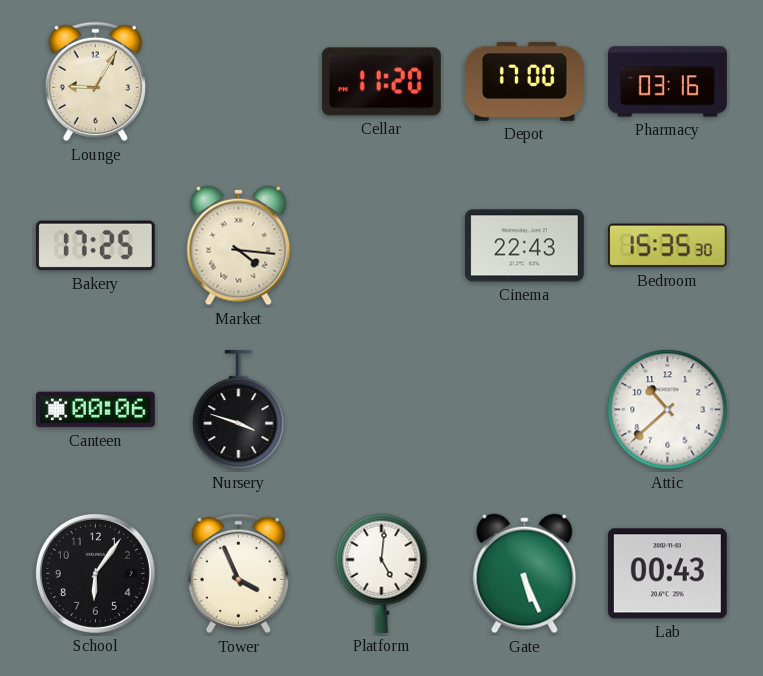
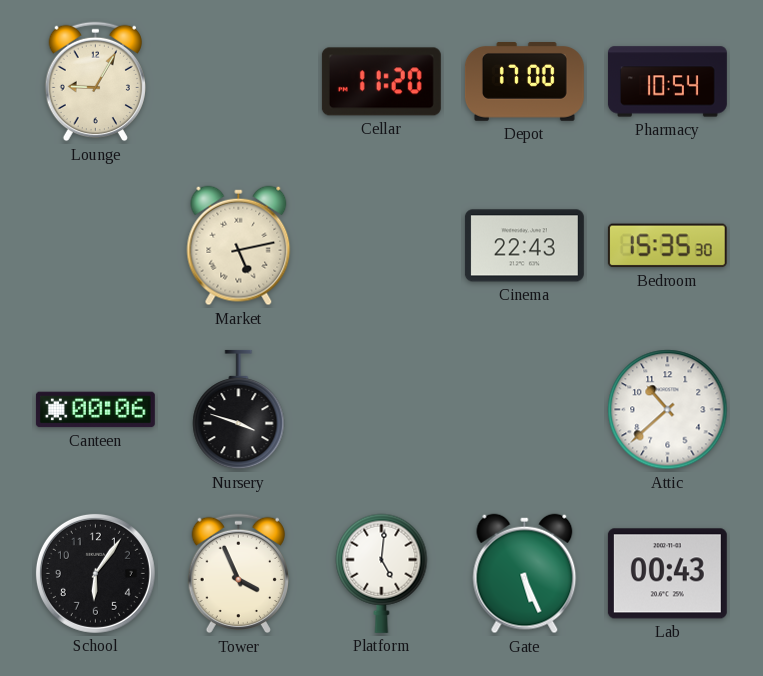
Pharmacy: 03:16 -> 10:54
Bakery: 17:25 -> none
Market: 4:16 -> 5:13
